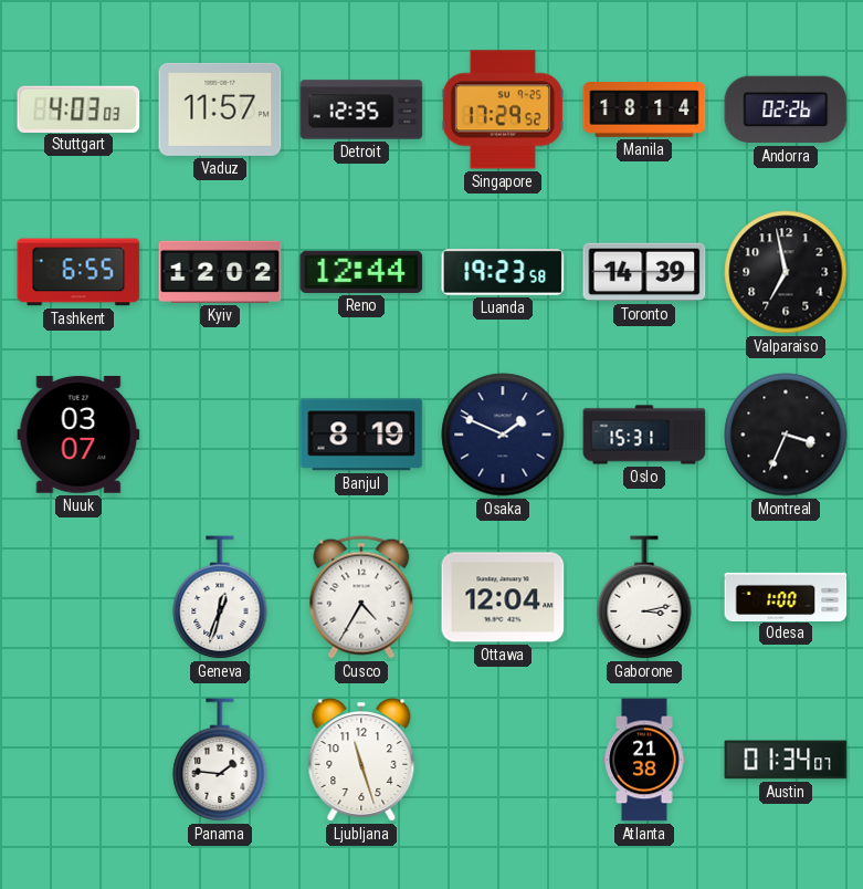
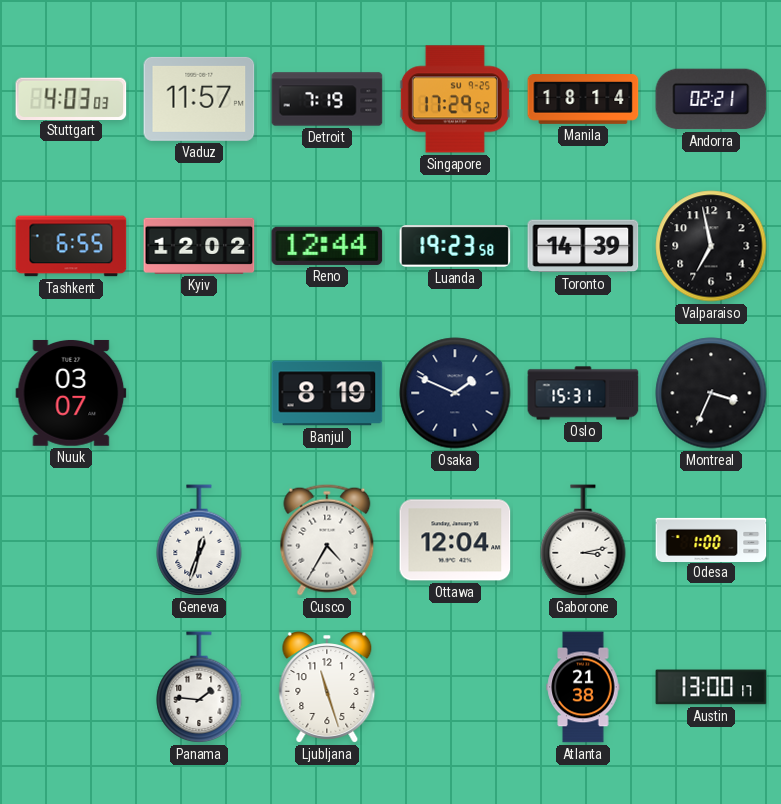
Detroit: 12:35 -> 7:19
Andorra: 02:26 -> 02:21
Austin: 01:34 -> 13:00
